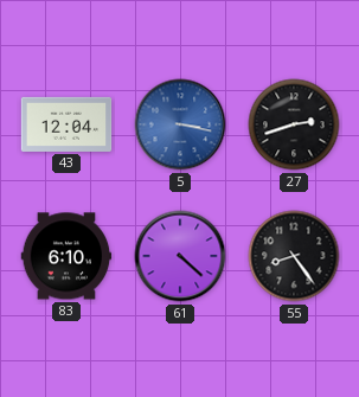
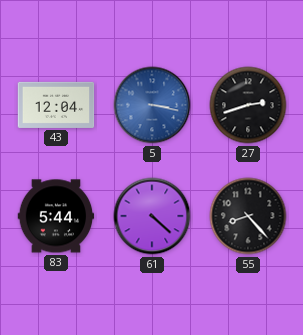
83: 6:10 -> 5:44
55: 8:24 -> 8:23
